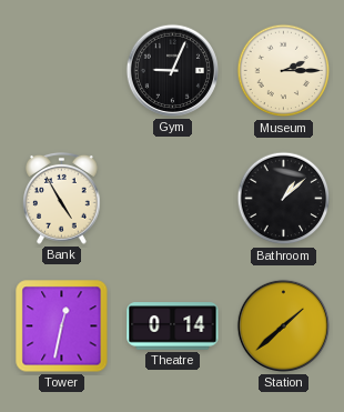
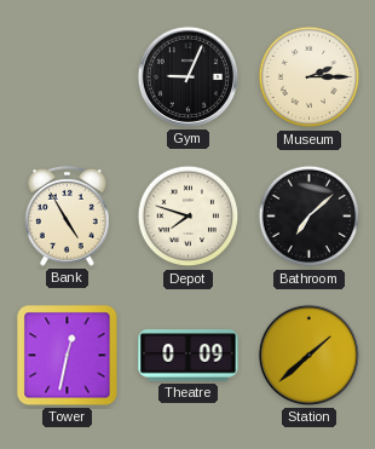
Depot: none -> 7:48
Bathroom: 1:08 -> 7:08
Theatre: 0:14 -> 0:09
